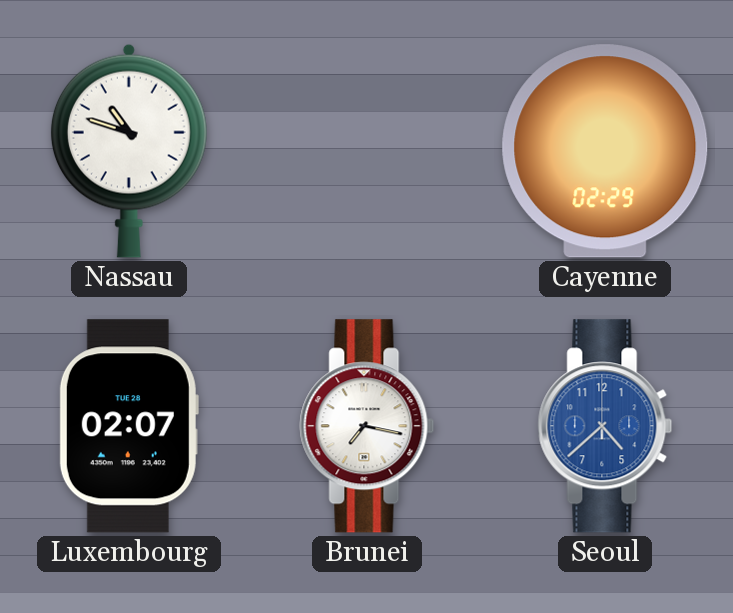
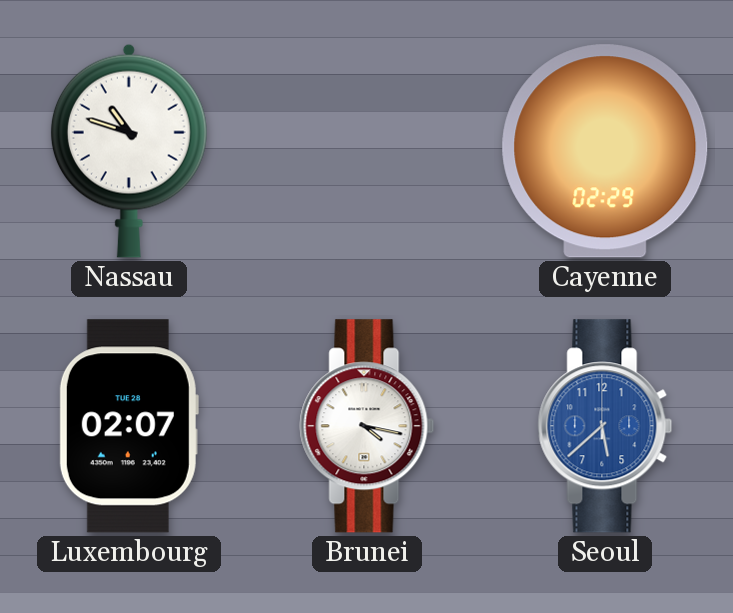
Brunei: 7:17 -> 4:17
Seoul: 4:38 -> 5:38
